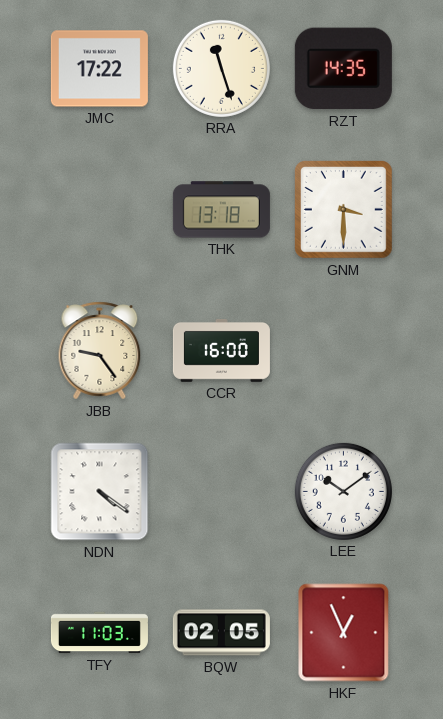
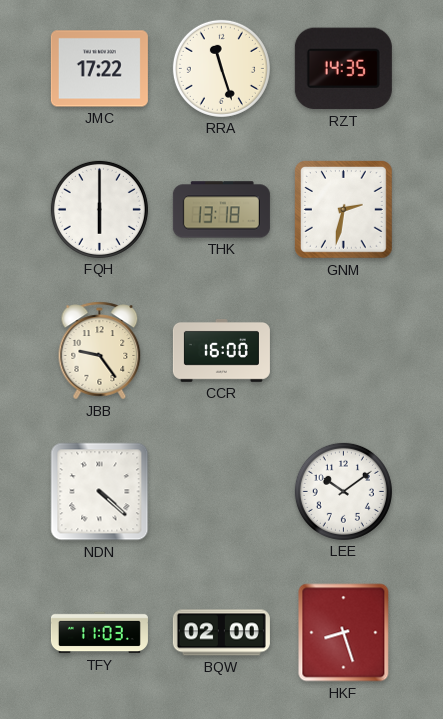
FQH: none -> 6:00
GNM: 3:30 -> 2:32
NDN: 4:21 -> 4:22
BQW: 02:05 -> 02:00
HKF: 12:56 -> 8:27
